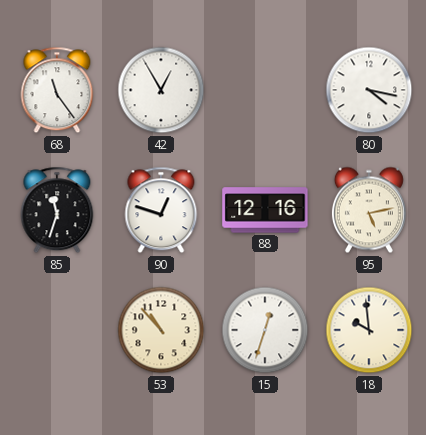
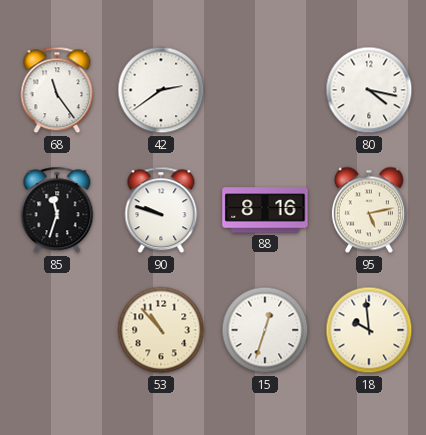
42: 12:55 -> 2:39
90: 12:48 -> 9:48
88: 12:16 -> 8:16
